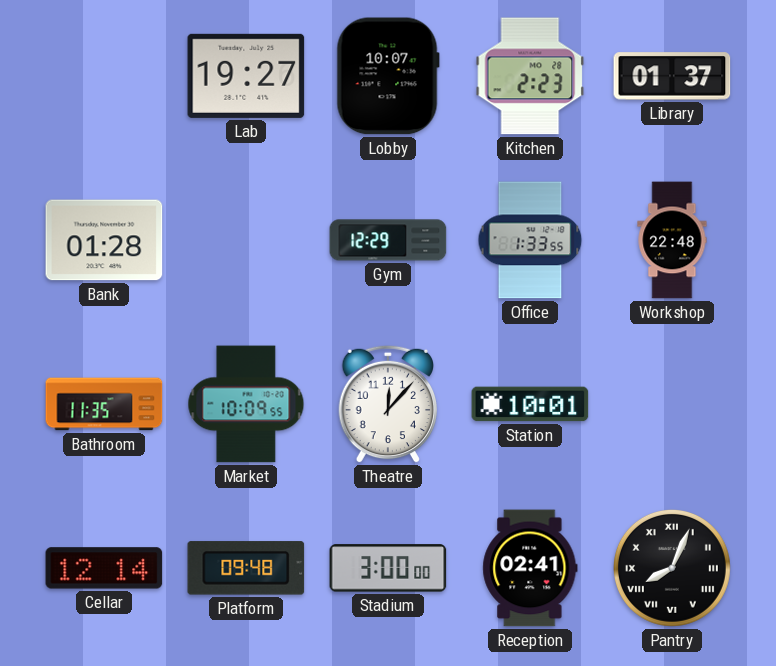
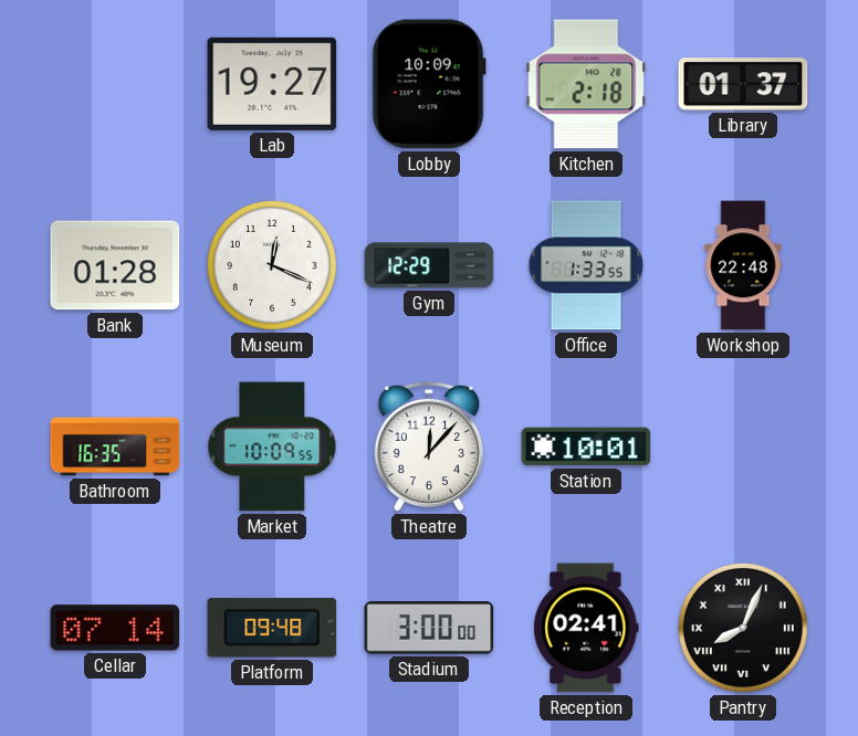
Lobby: 10:07 -> 10:09
Kitchen: 2:23 -> 2:18
Museum: none -> 12:19
Bathroom: 11:35 -> 16:35
Cellar: 12:14 -> 07:14
